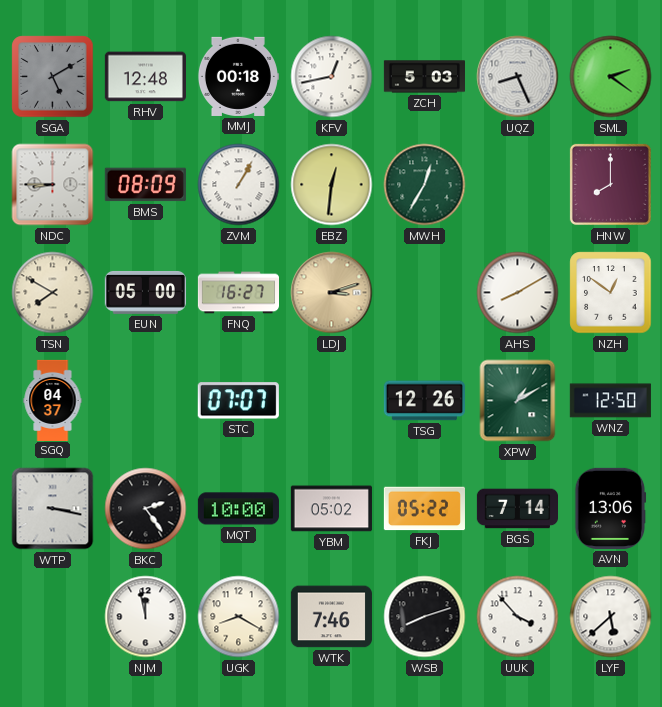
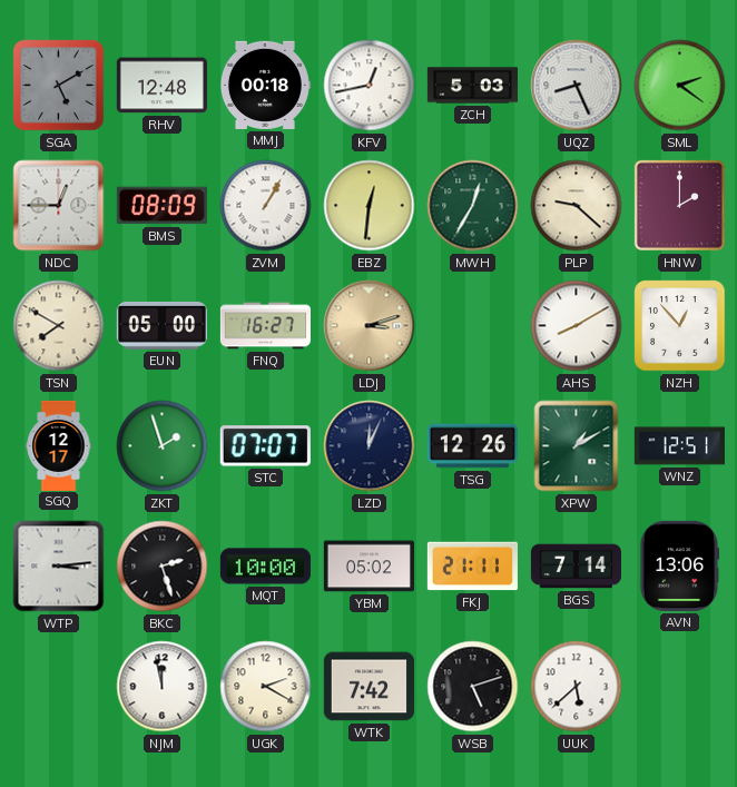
NDC: 8:45 -> 12:45
PLP: none -> 9:22
HNW: 8:00 -> 2:00
NZH: 12:51 -> 12:53
SGQ: 04:37 -> 12:17
ZKT: none -> 1:57
LZD: none -> 12:04
WNZ: 12:50 -> 12:51
WTP: 3:17 -> 3:14
BKC: 2:24 -> 2:27
FKJ: 05:22 -> 21:11
UGK: 8:20 -> 2:20
WTK: 7:46 -> 7:42
WSB: 8:12 -> 5:12
UUK: 3:53 -> 5:38
LYF: 5:38 -> none
